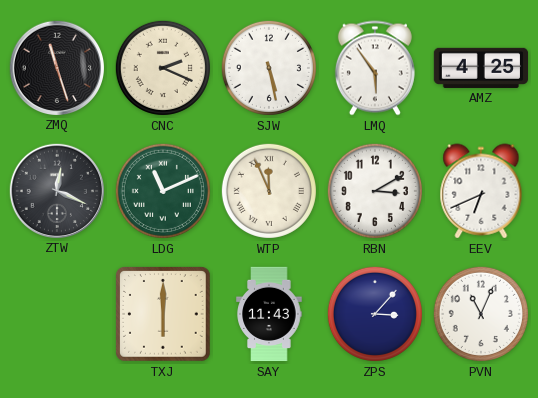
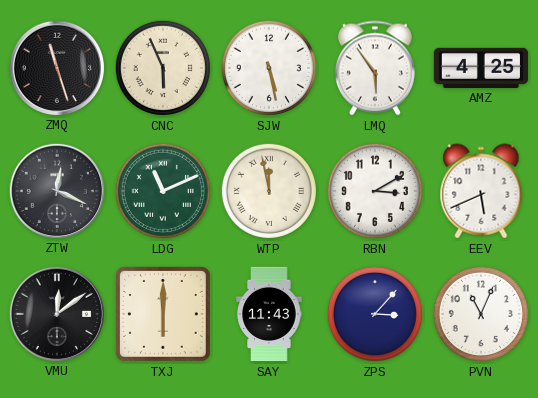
CNC: 2:19 -> 5:56
WTP: 11:56 -> 11:58
EEV: 6:41 -> 5:41
VMU: none -> 12:09
